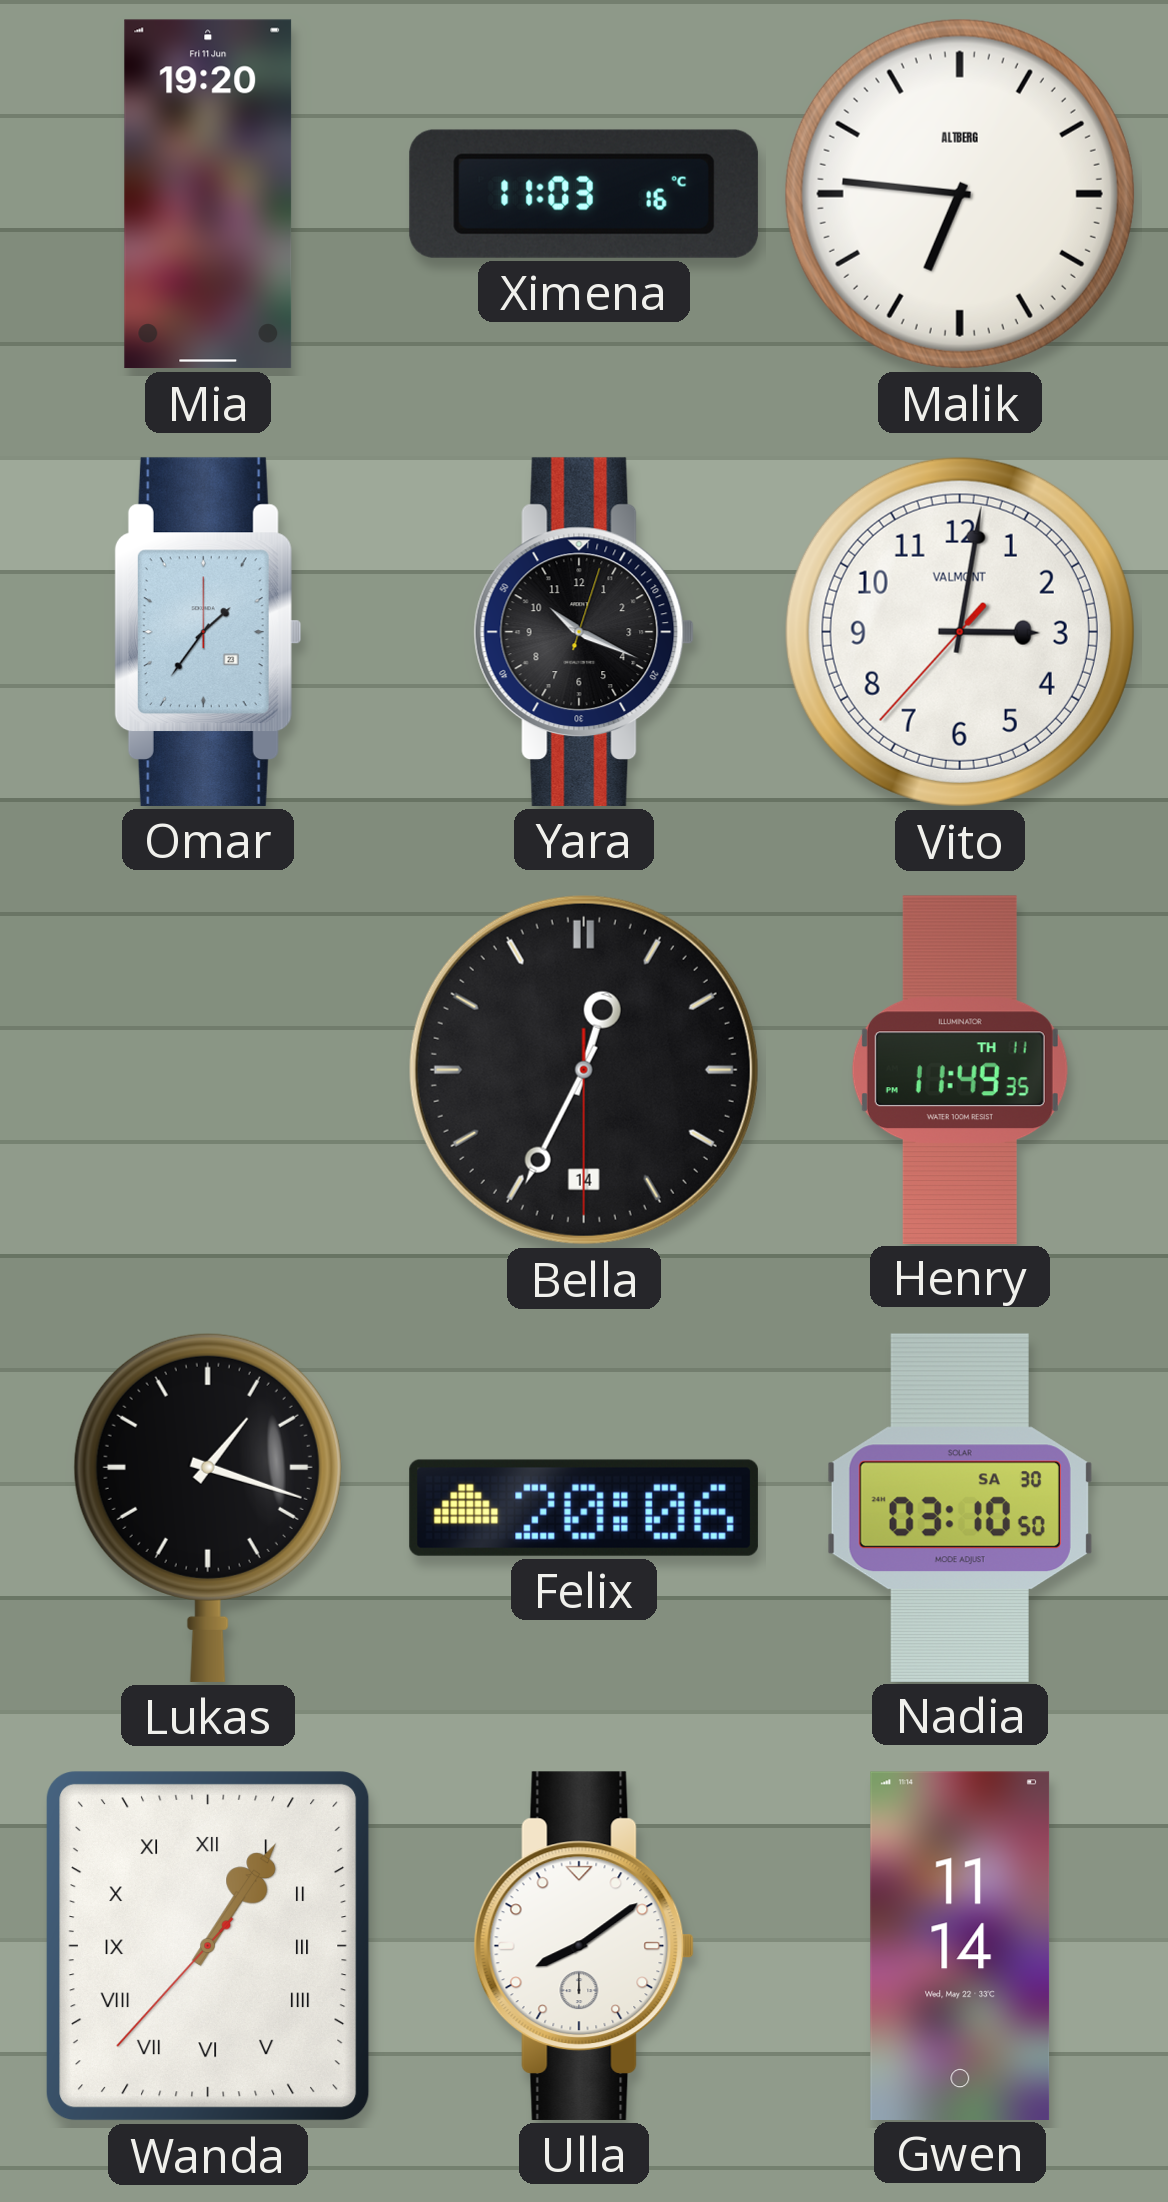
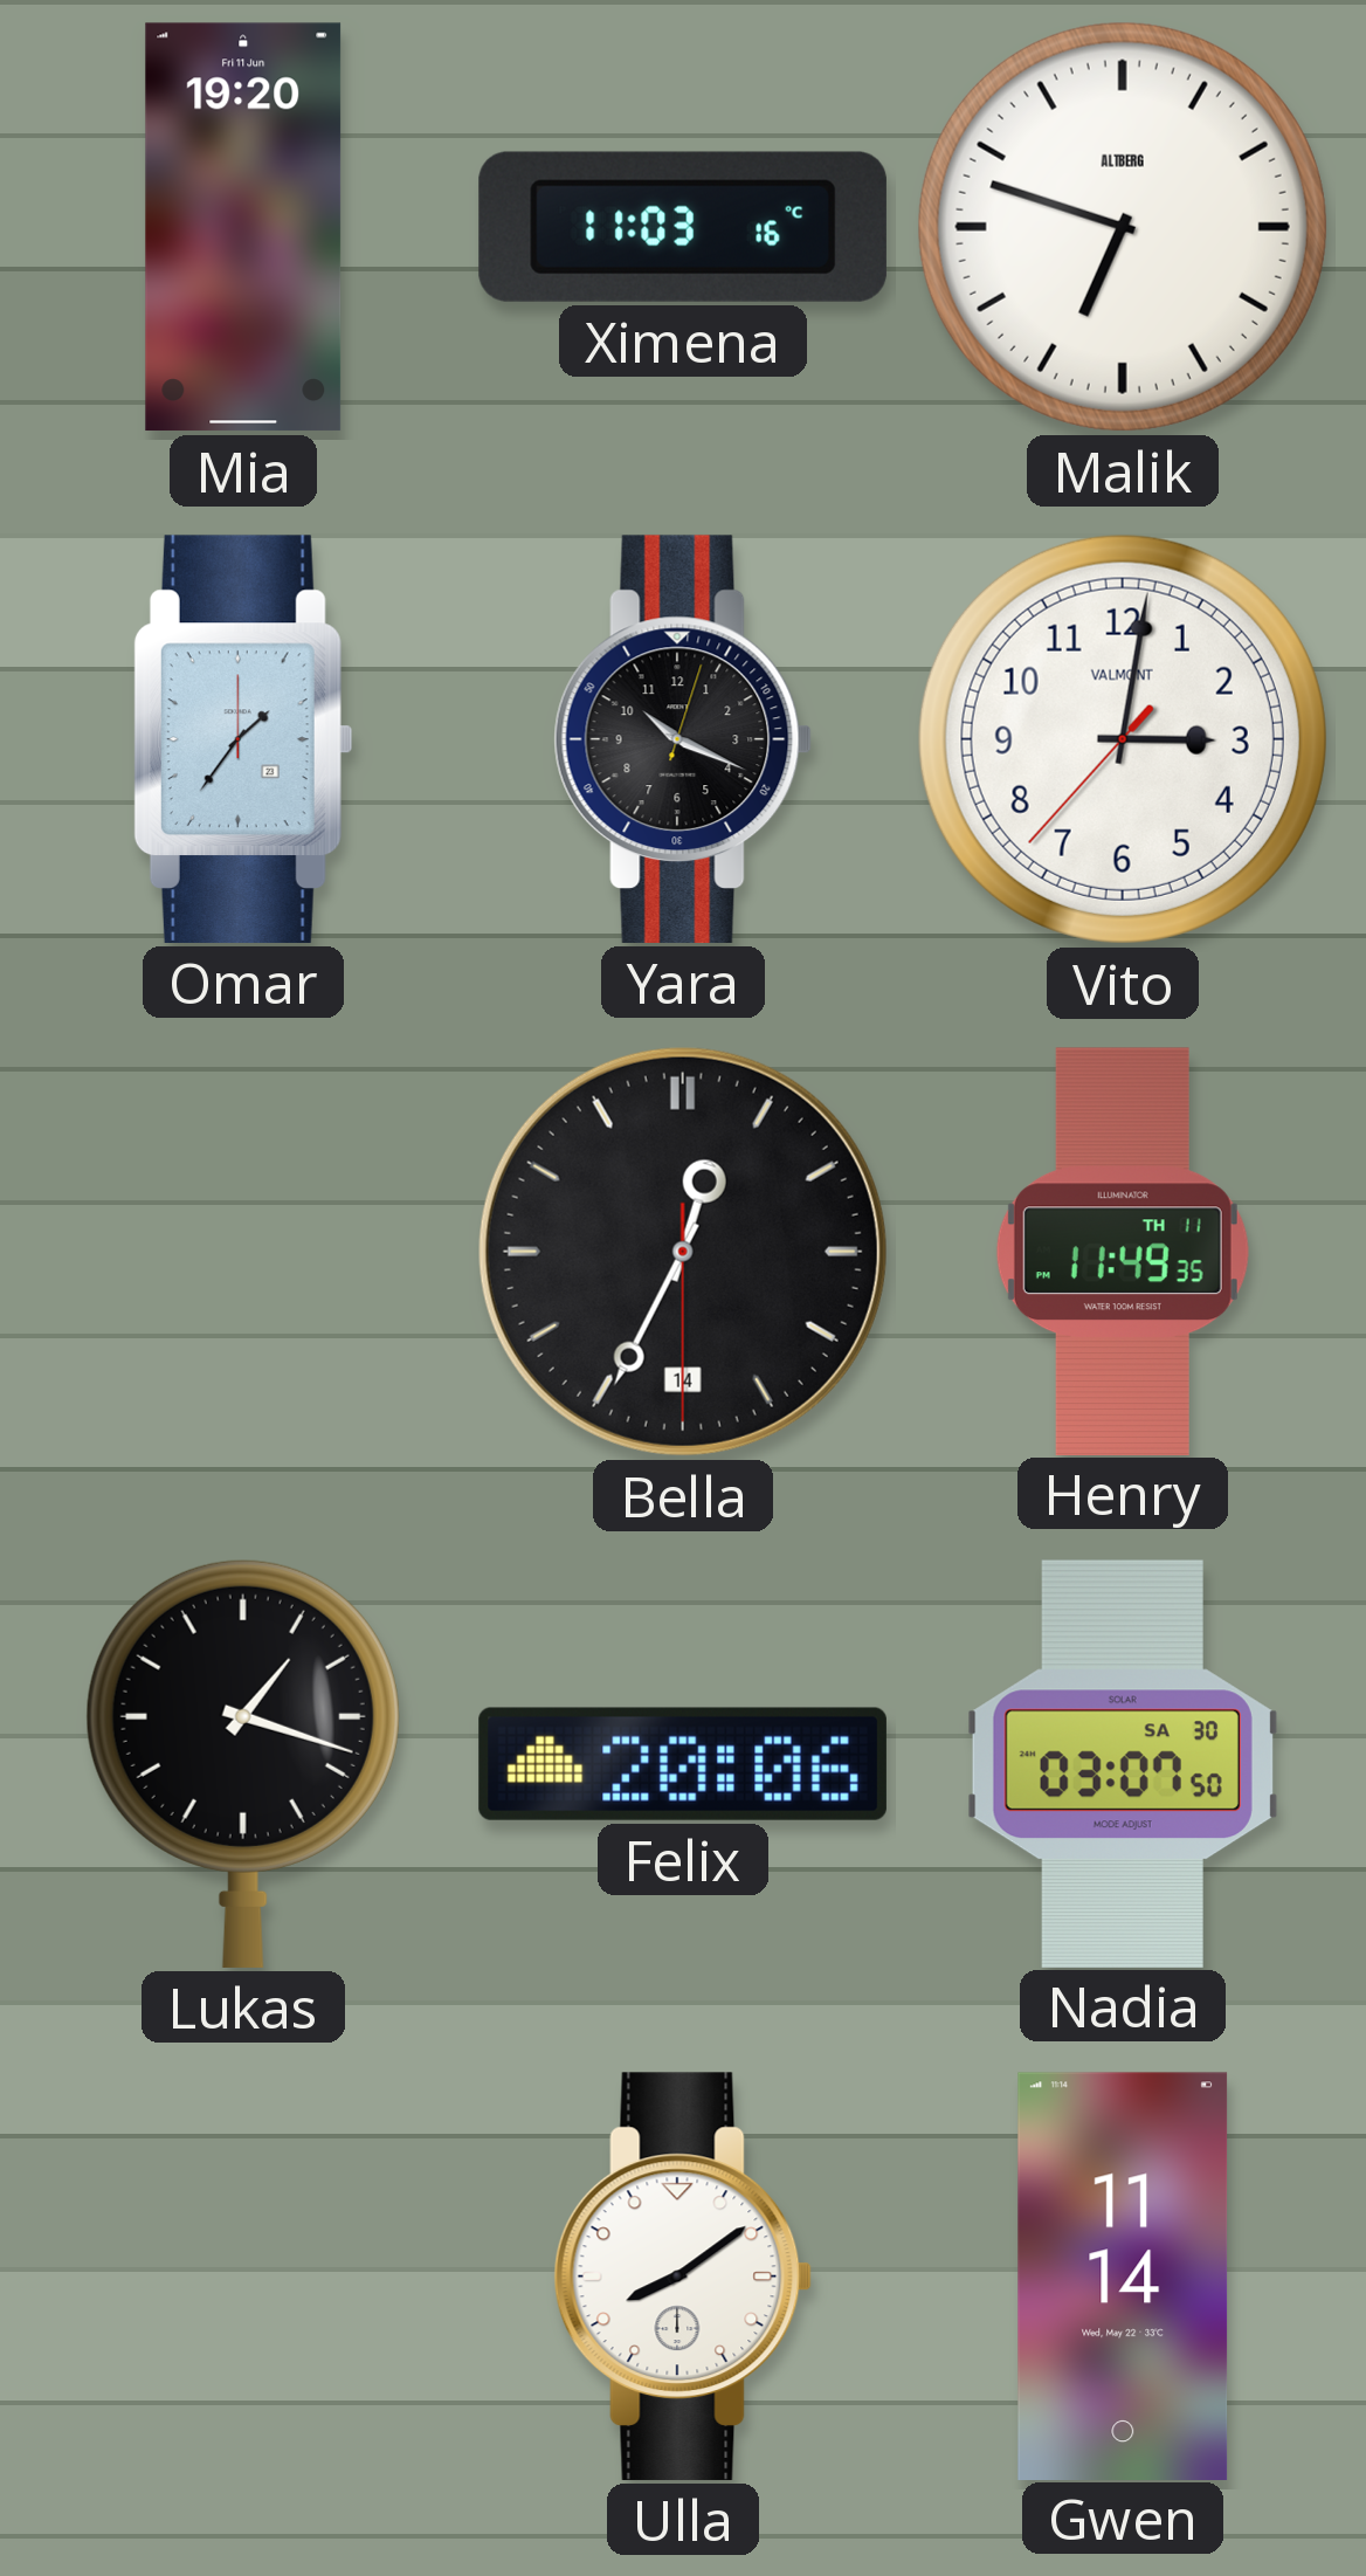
Malik: 6:46 -> 6:48
Nadia: 03:10 -> 03:07
Wanda: 1:05 -> none
